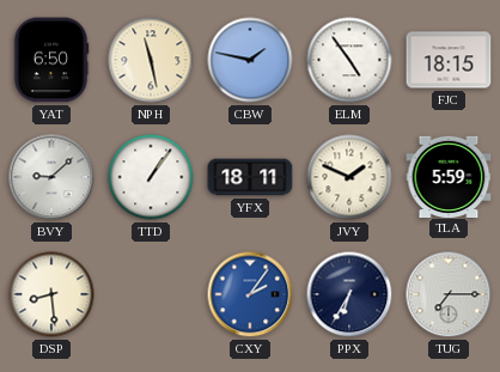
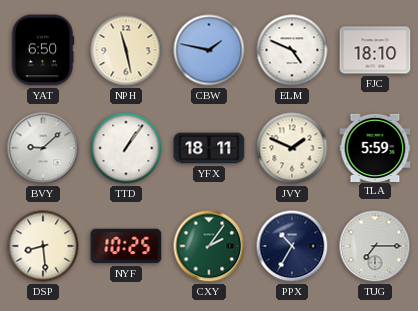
ELM: 4:54 -> 4:49
FJC: 18:15 -> 18:10
NYF: none -> 10:25
CXY dial: blue -> green
PPX: 6:35 -> 10:35
